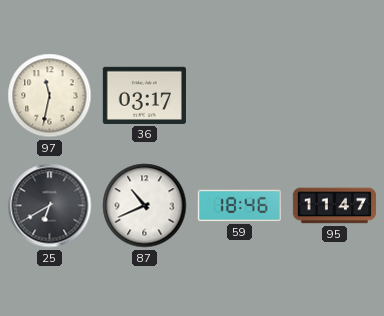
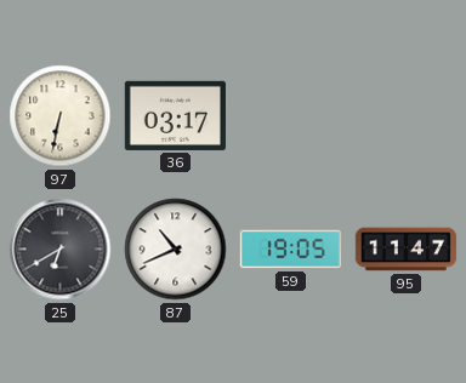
97: 11:32 -> 6:32
59: 18:46 -> 19:05
